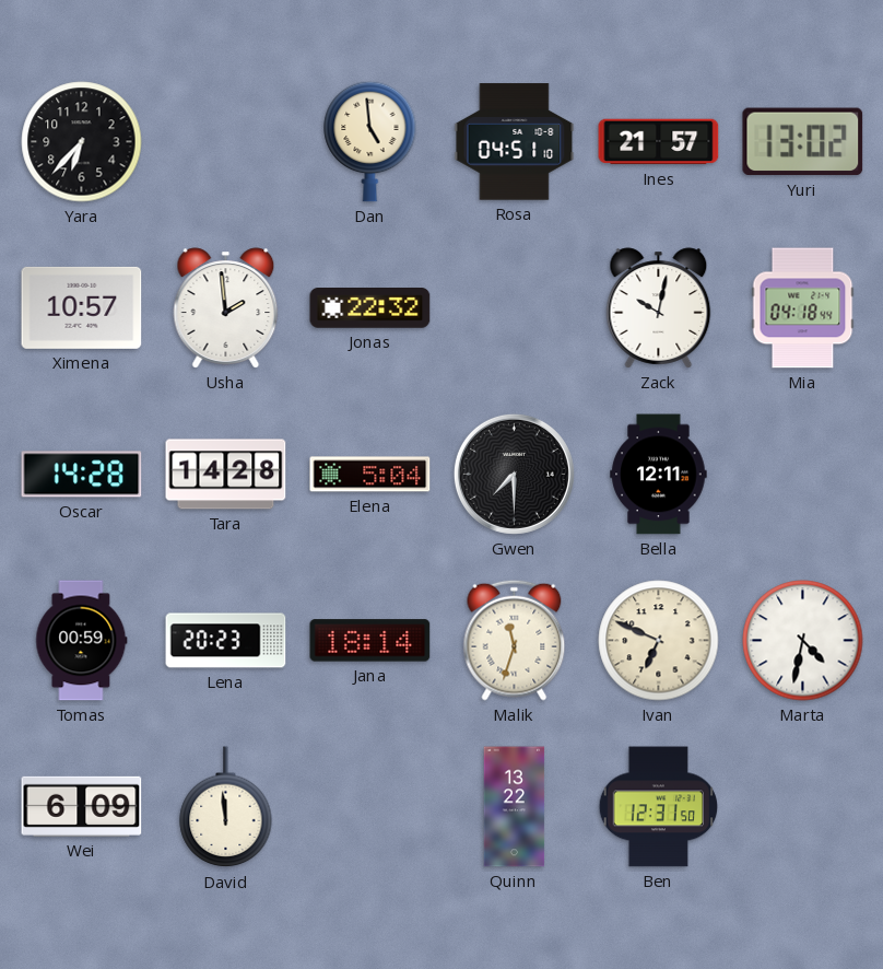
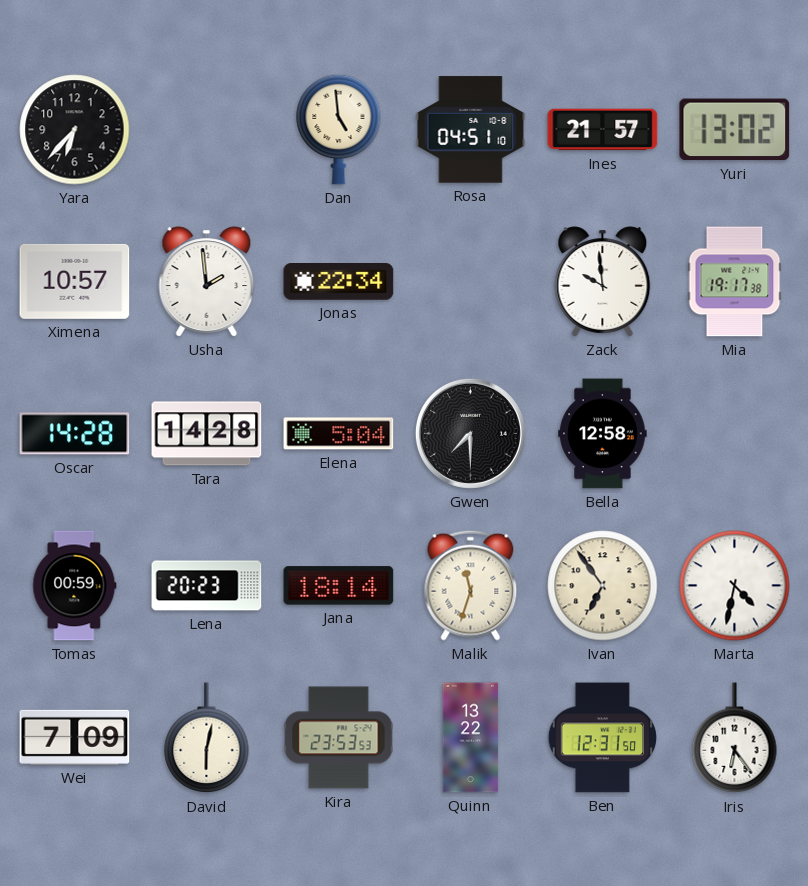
Jonas: 22:32 -> 22:34
Zack: 10:02 -> 9:59
Mia: 04:18 -> 19:17
Bella: 12:11 -> 12:58
Ivan: 6:49 -> 6:54
Wei: 6:09 -> 7:09
David: 11:59 -> 6:02
Kira: none -> 23:53
Iris: none -> 6:24
